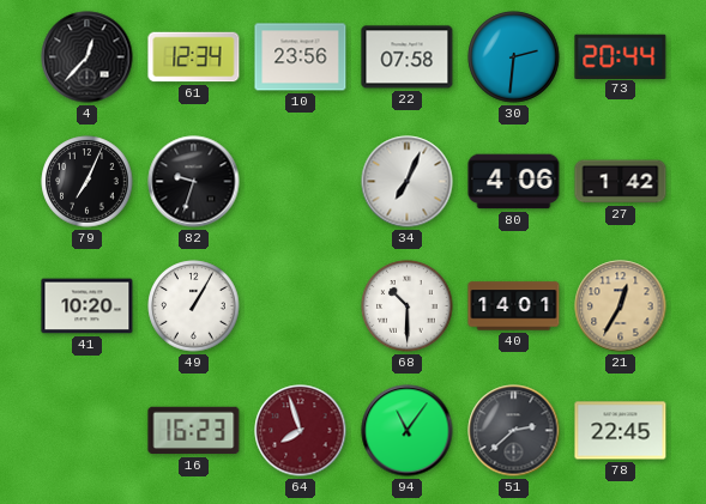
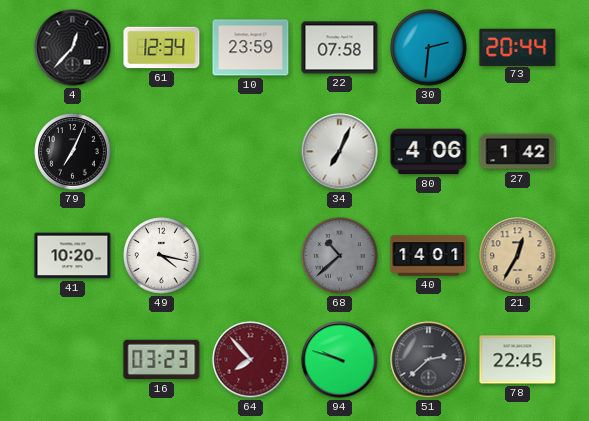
10: 23:56 -> 23:59
82: 9:33 -> none
49: 1:05 -> 4:17
68: 10:30 -> 10:38
68 dial: white -> grey
16: 16:23 -> 03:23
64: 7:57 -> 7:53
94: 11:06 -> 9:48
